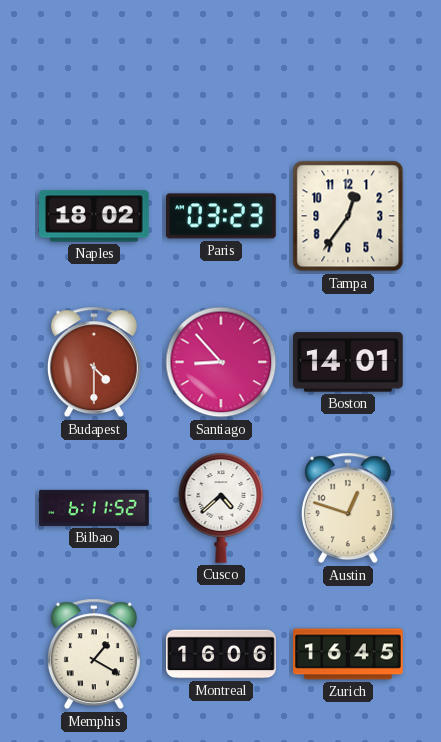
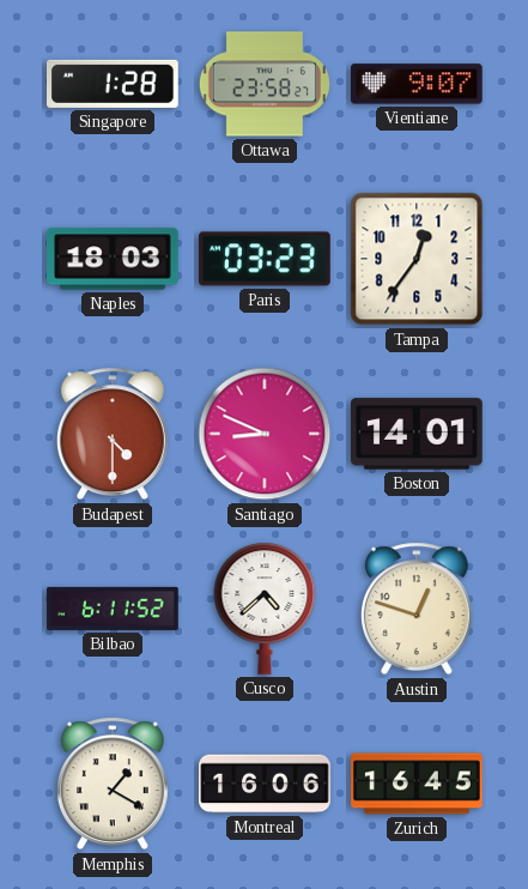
Singapore: none -> 1:28
Ottawa: none -> 23:58
Vientiane: none -> 9:07
Naples: 18:02 -> 18:03
Santiago: 8:53 -> 8:49
